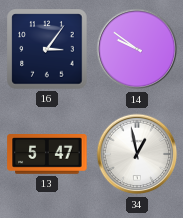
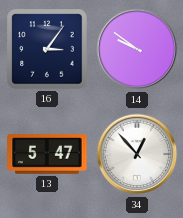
34: 12:58 -> 12:53
